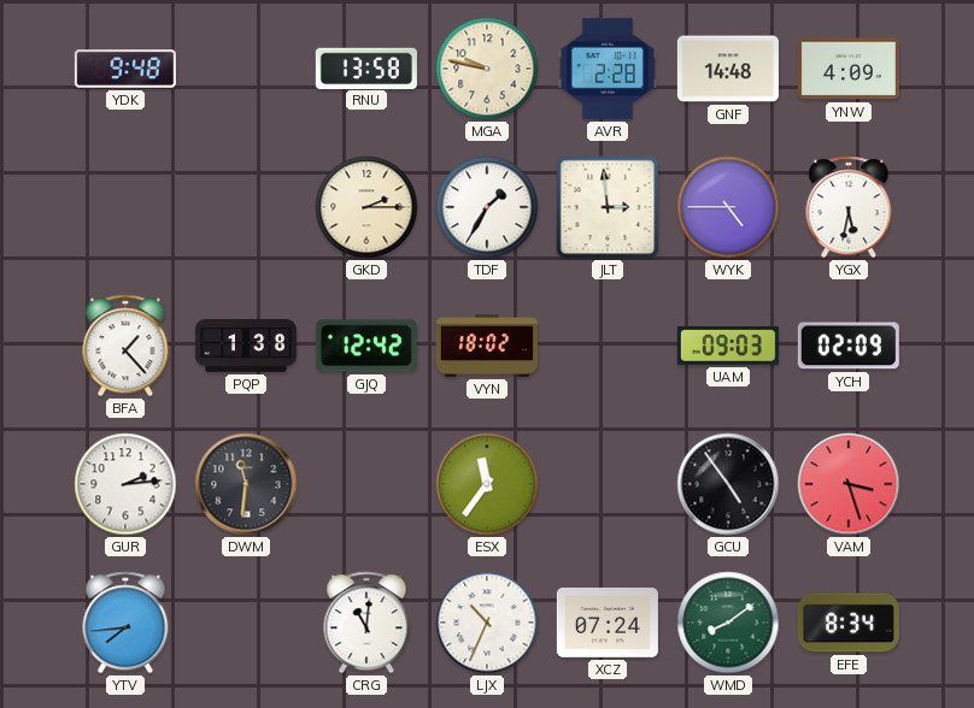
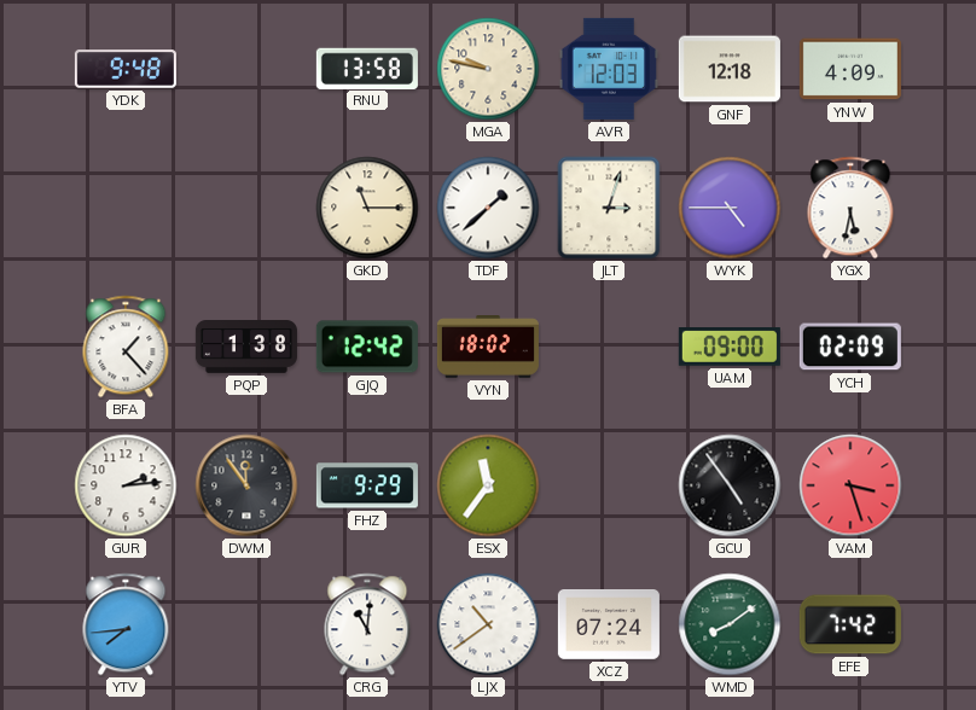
AVR: 2:28 -> 12:03
GNF: 14:48 -> 12:18
GKD: 2:15 -> 11:15
TDF: 1:35 -> 1:38
JLT: 2:59 -> 3:03
UAM: 09:03 -> 09:00
DWM: 11:31 -> 11:54
FHZ: none -> 9:29
LJX: 10:34 -> 10:39
EFE: 8:34 -> 7:42
